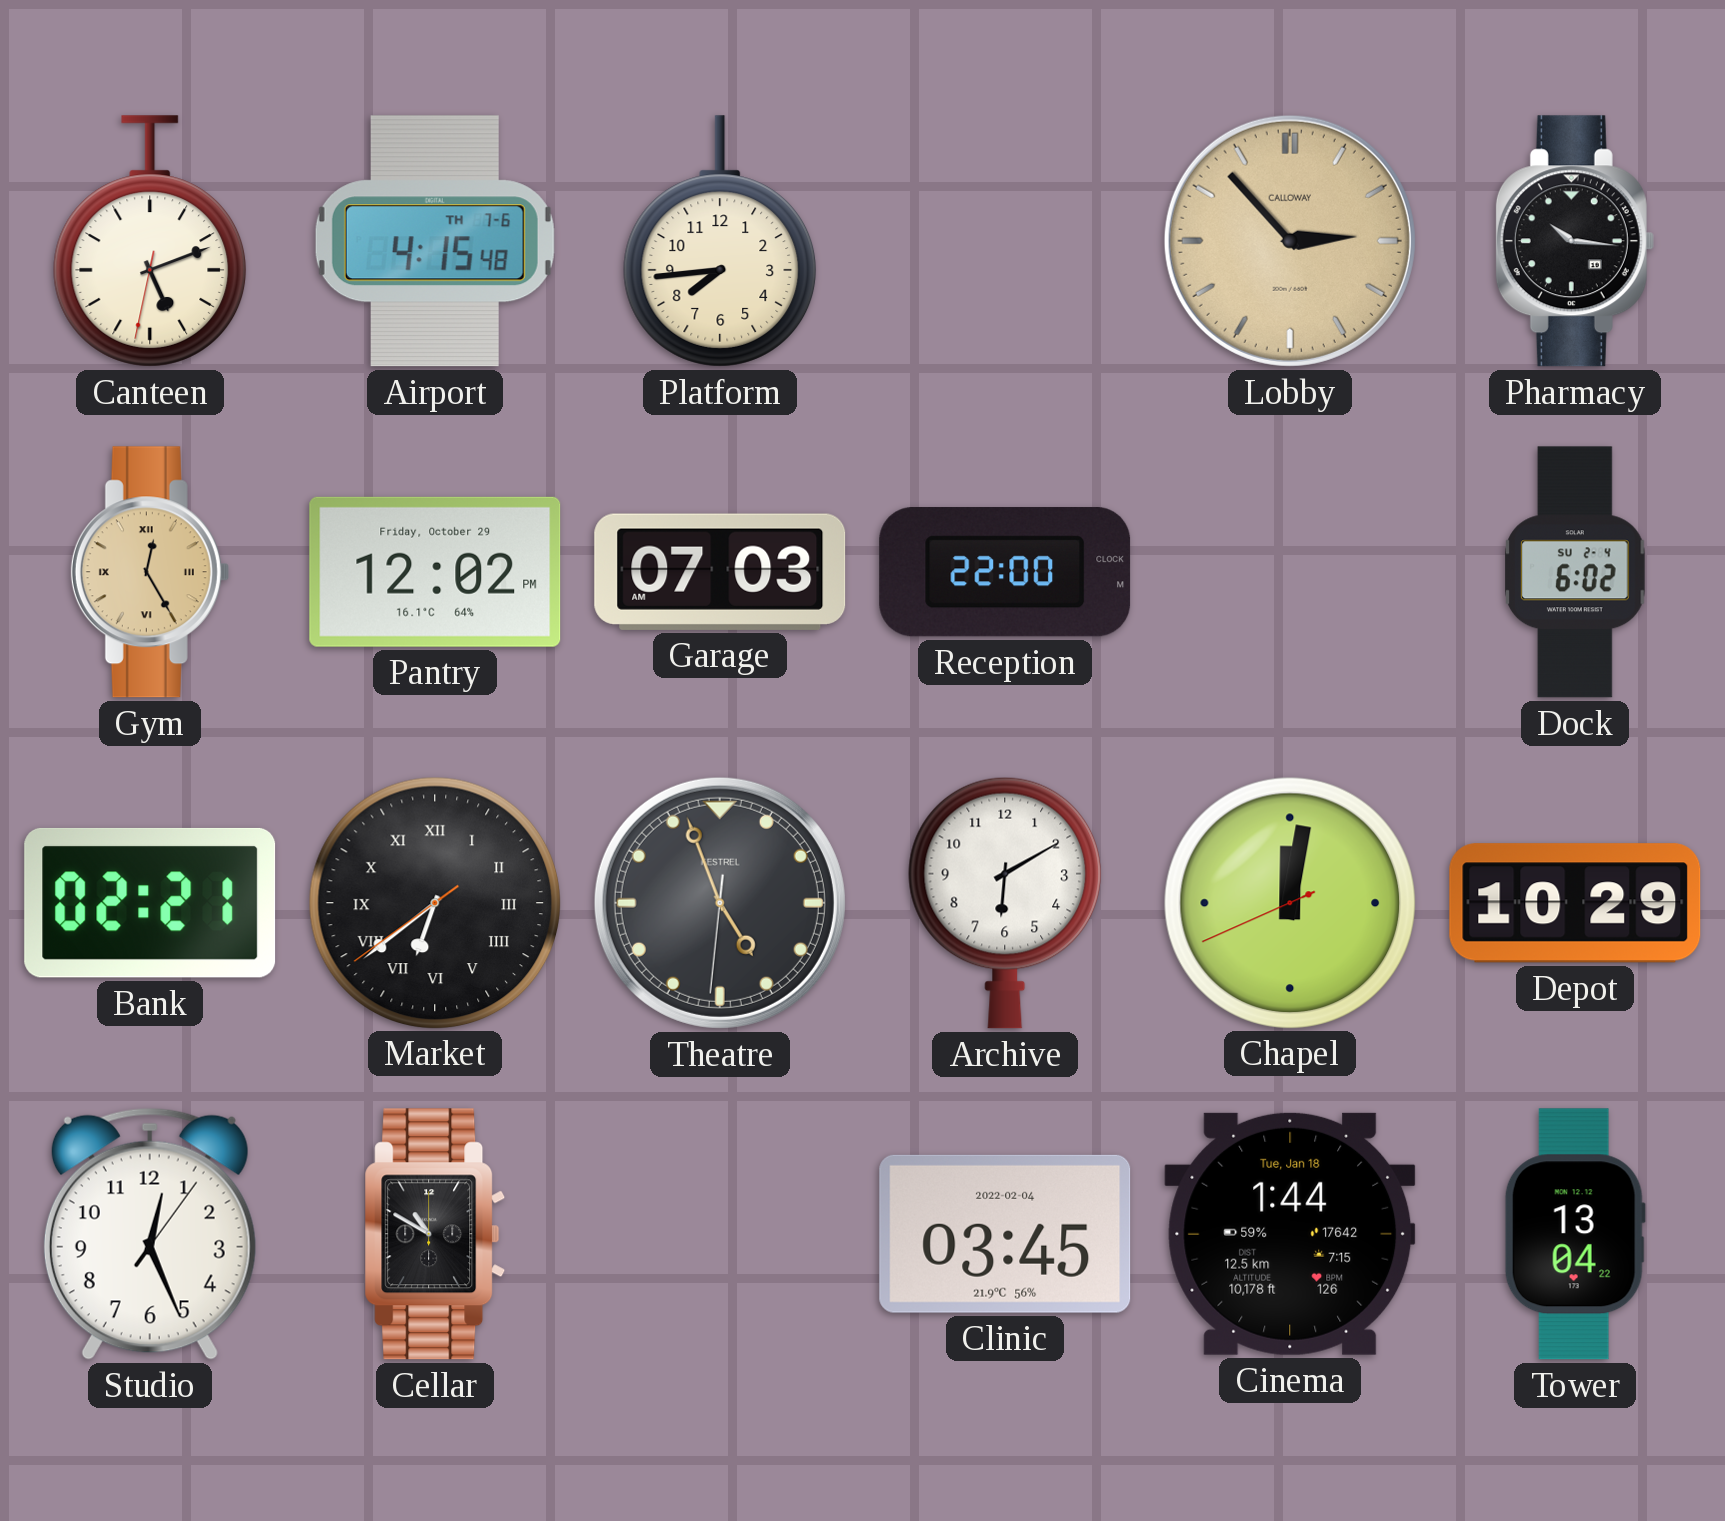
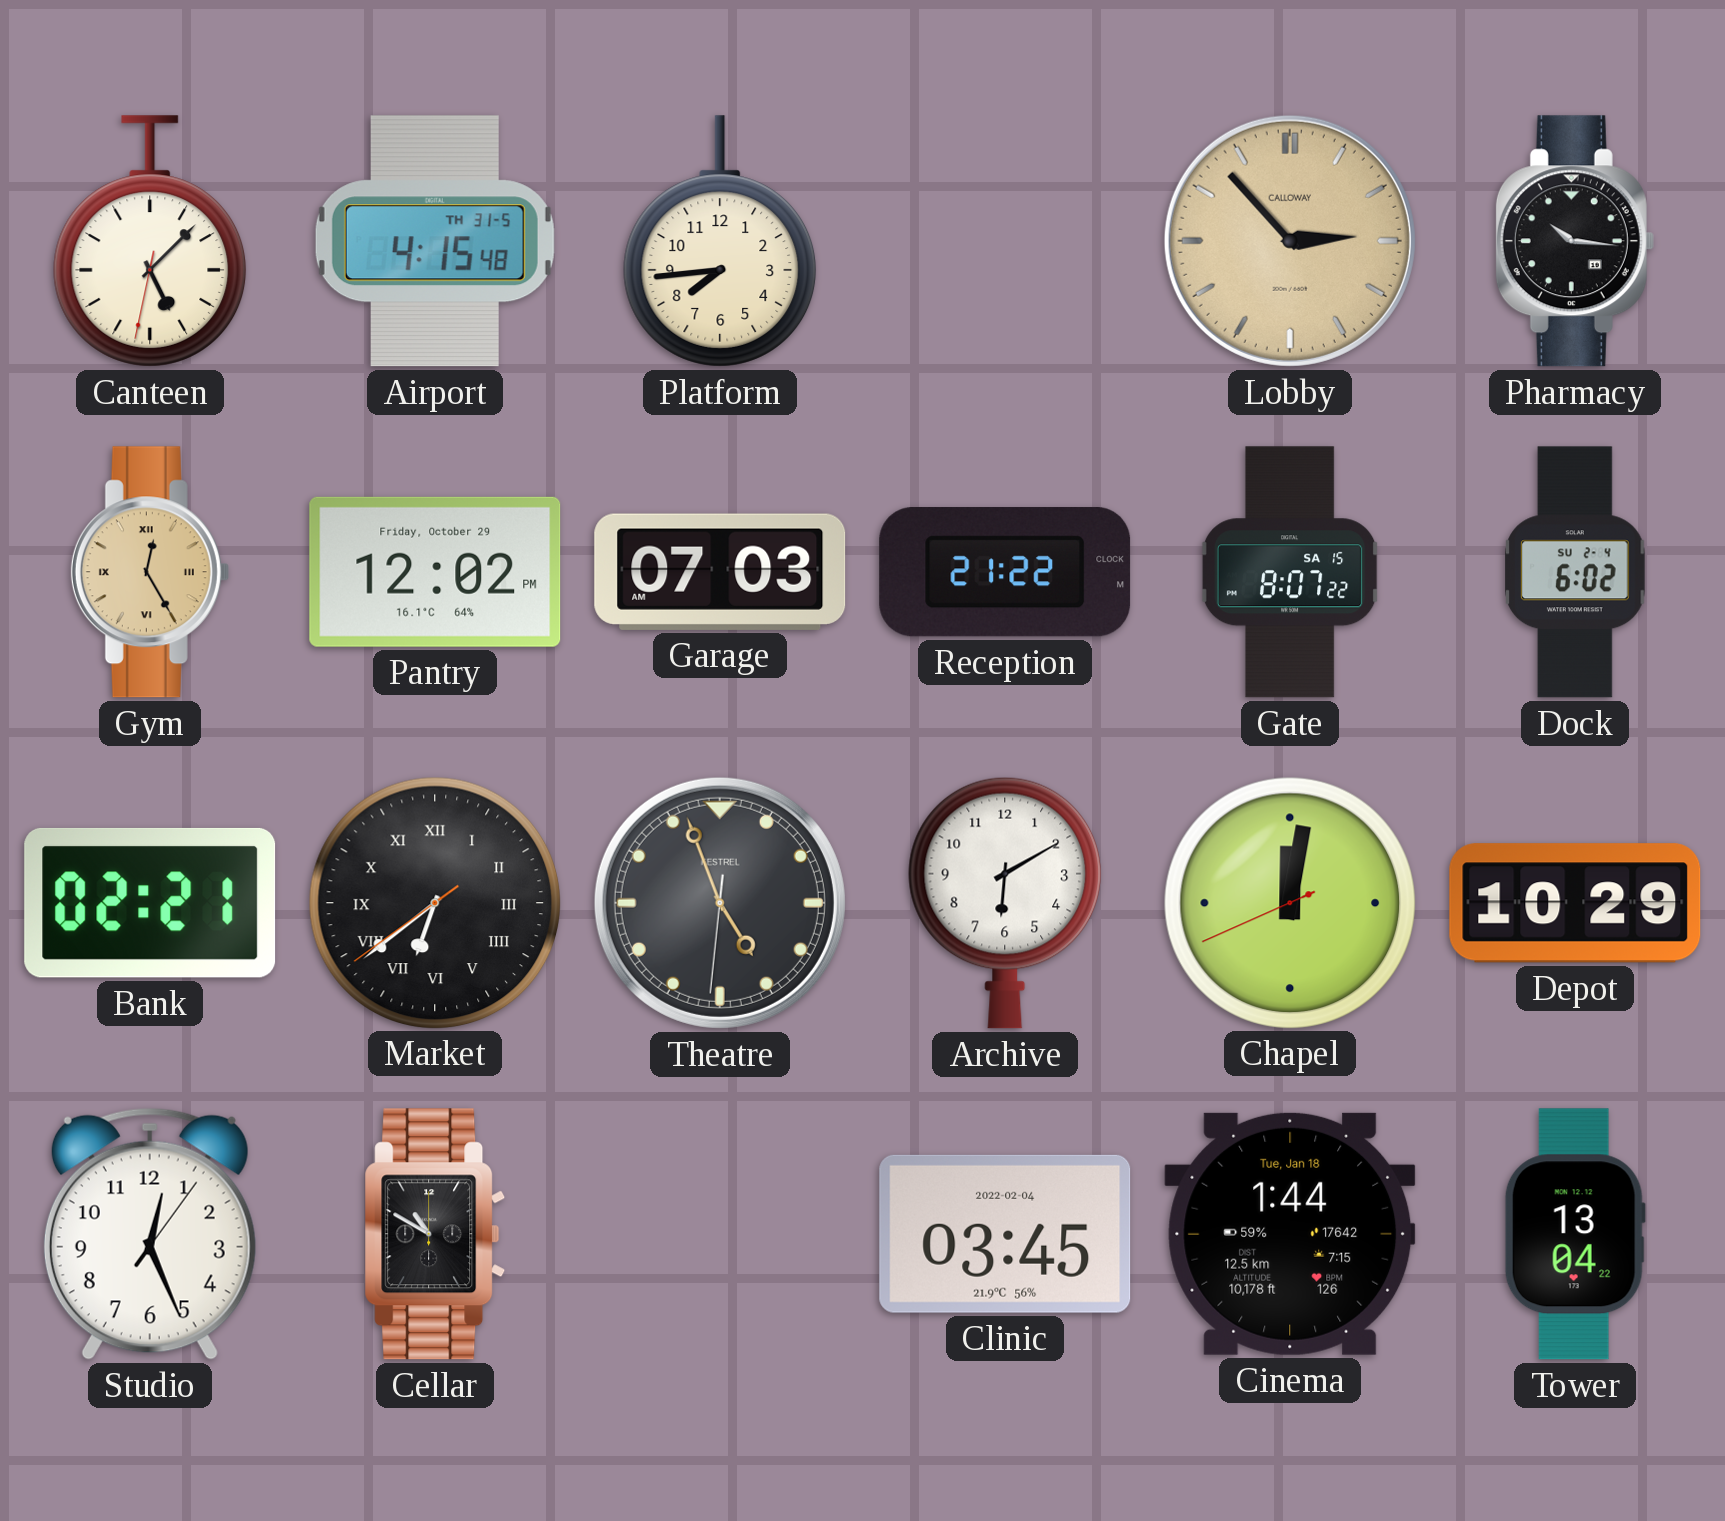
Canteen: 5:11 -> 5:07
Airport date: TH 7-6 -> TH 31-5
Reception: 22:00 -> 21:22
Gate: none -> 8:07
